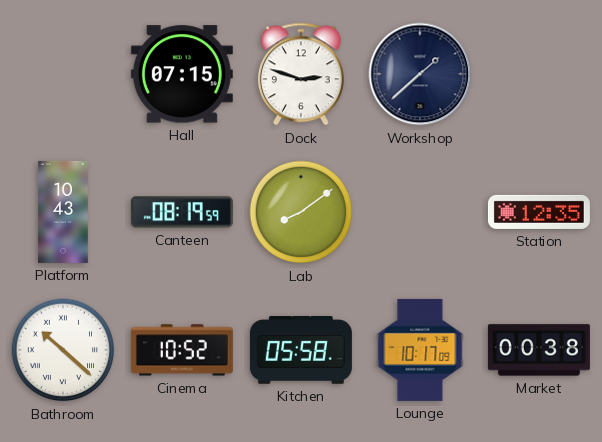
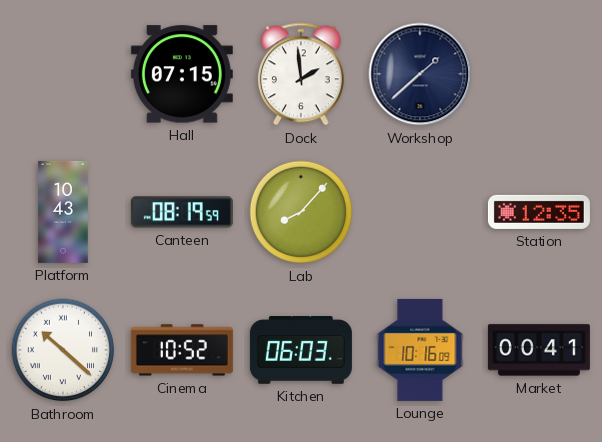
Dock: 2:48 -> 1:59
Lab: 8:09 -> 8:07
Kitchen: 05:58 -> 06:03
Lounge: 10:17 -> 10:16
Market: 00:38 -> 00:41
